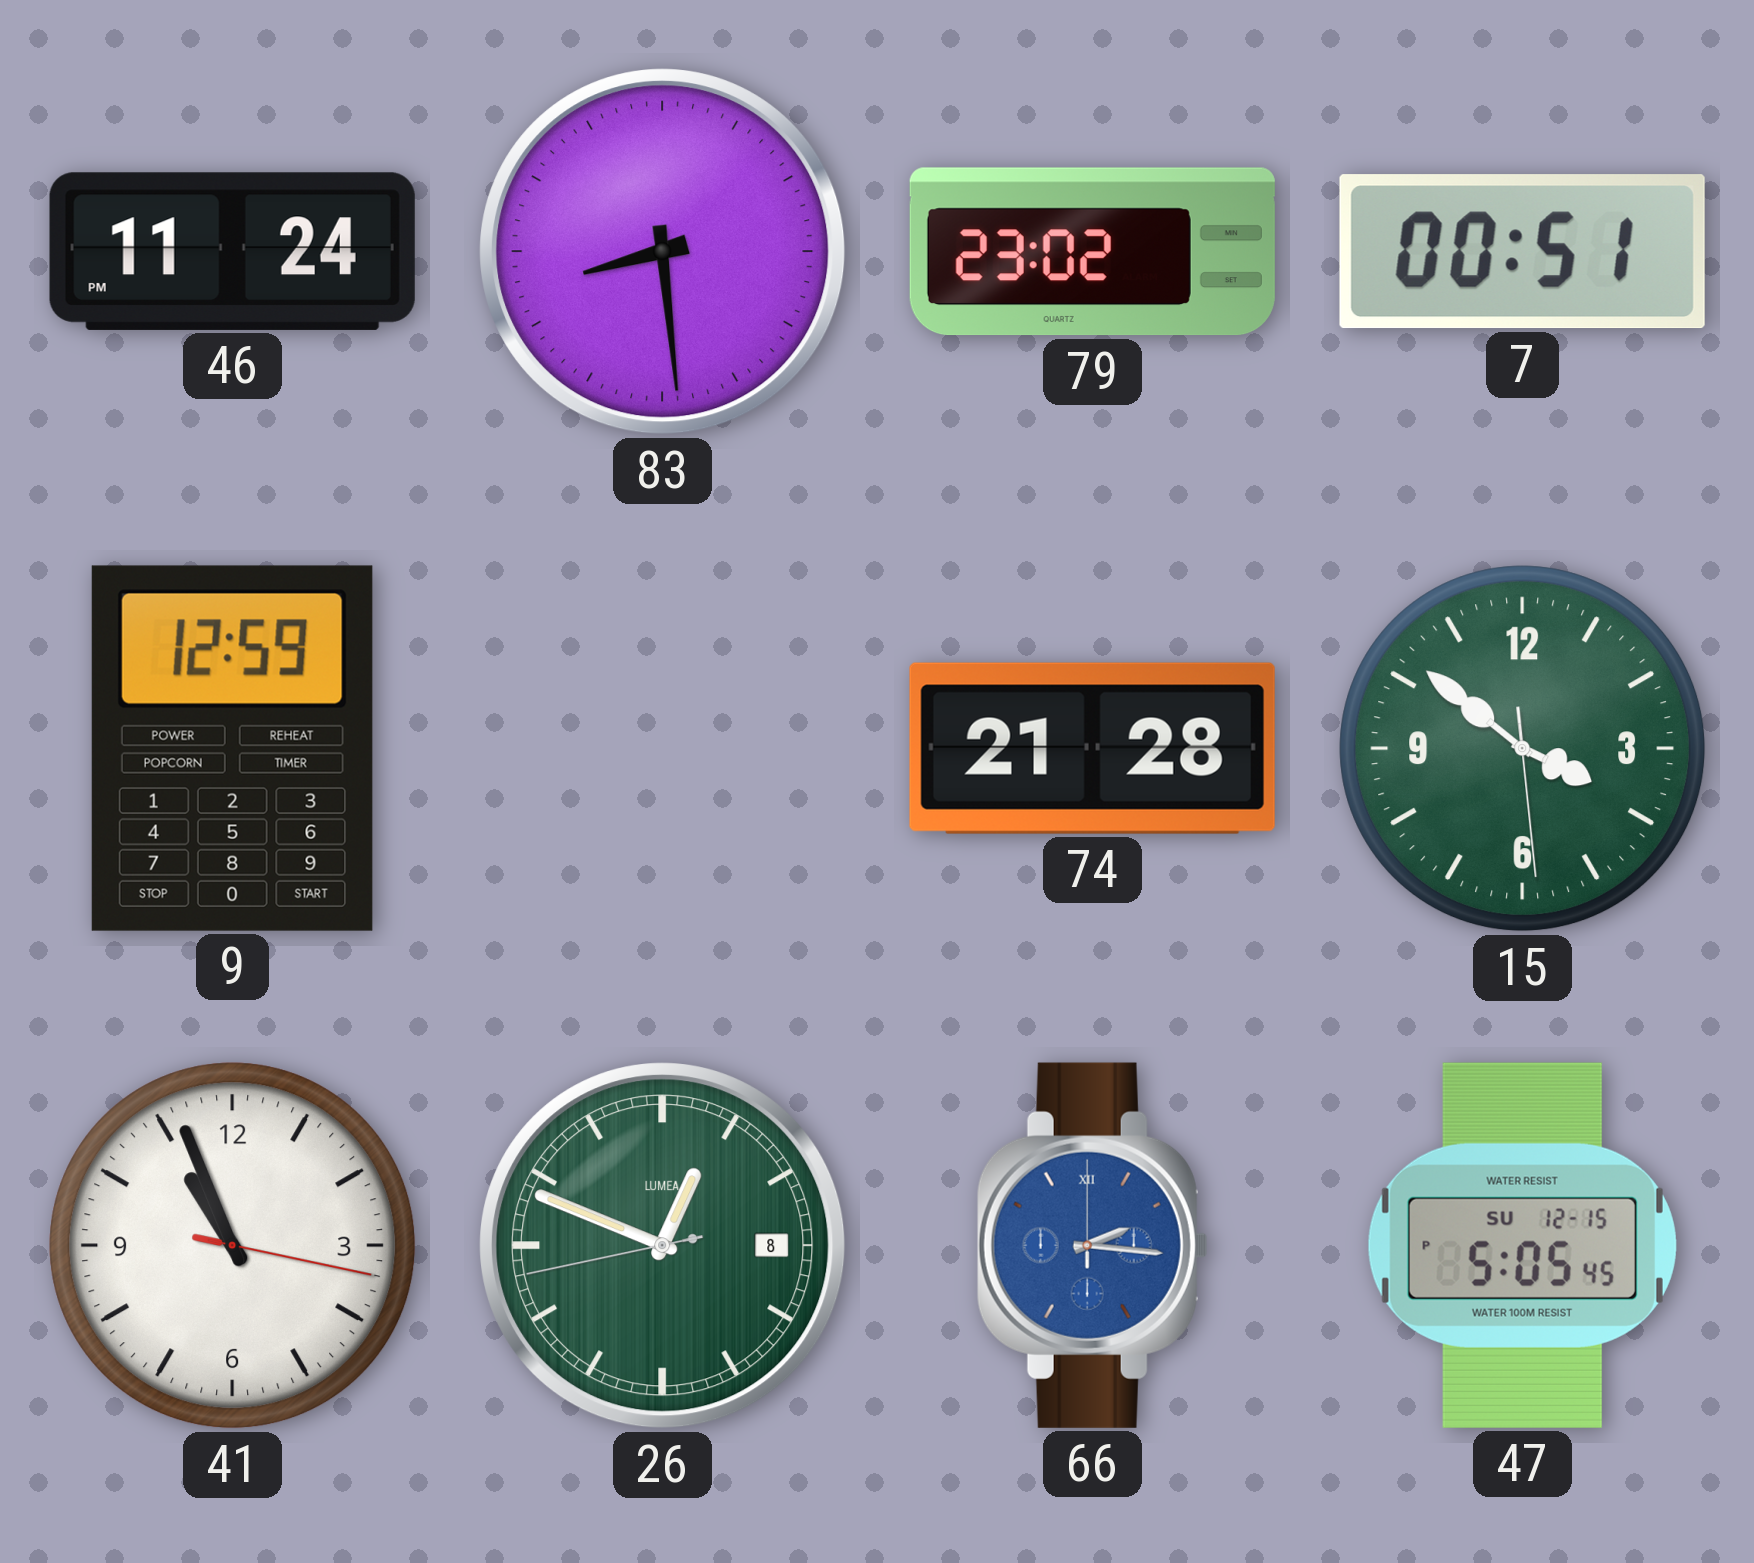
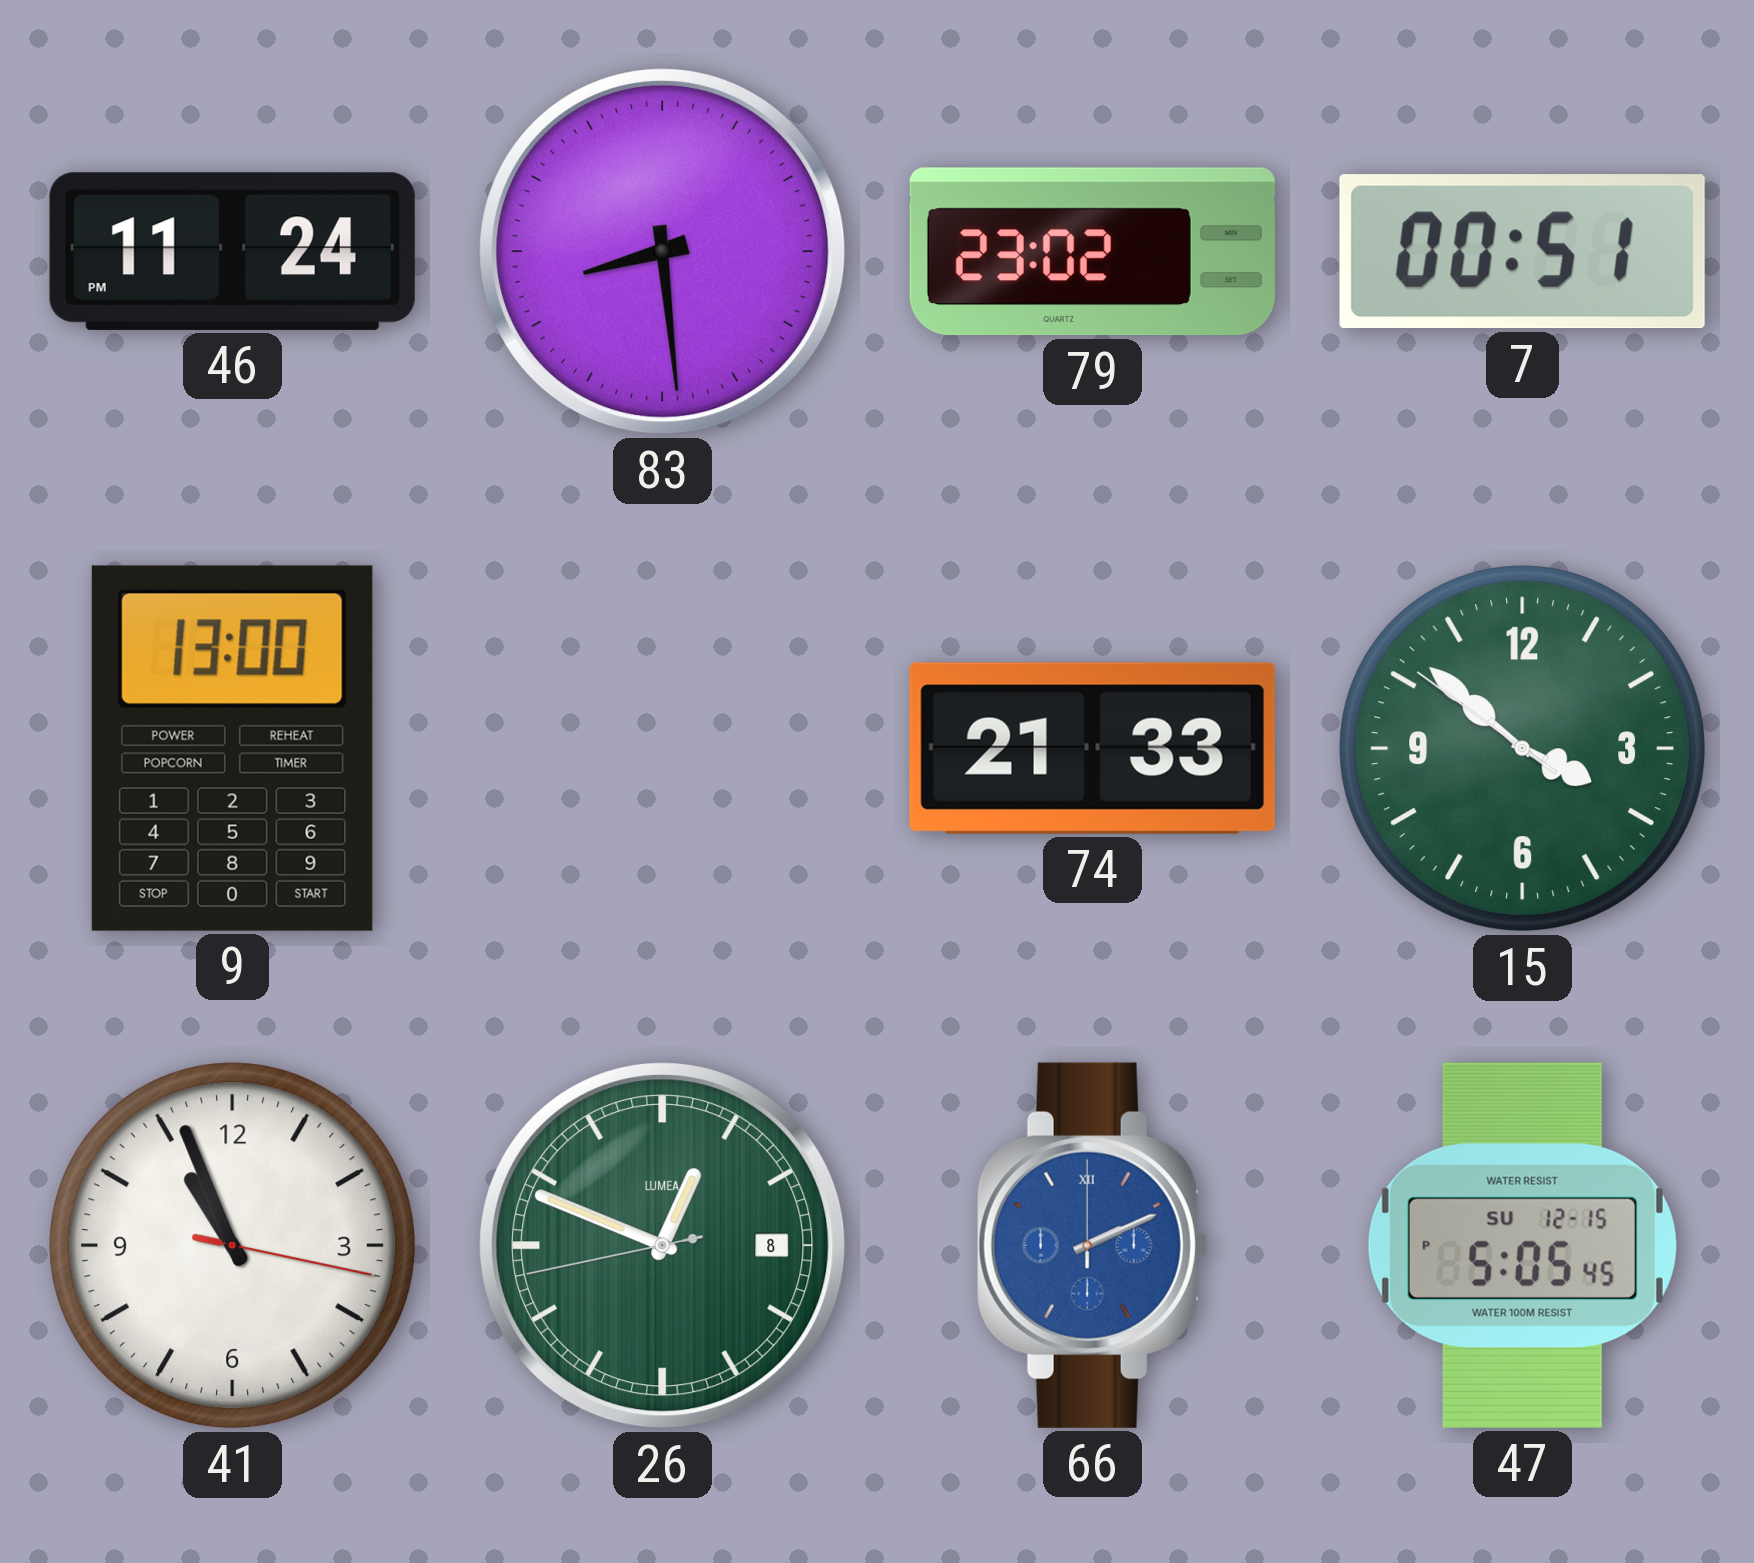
9: 12:59 -> 13:00
74: 21:28 -> 21:33
15: 3:51:29 -> 3:51:51
66: 2:16 -> 2:11
